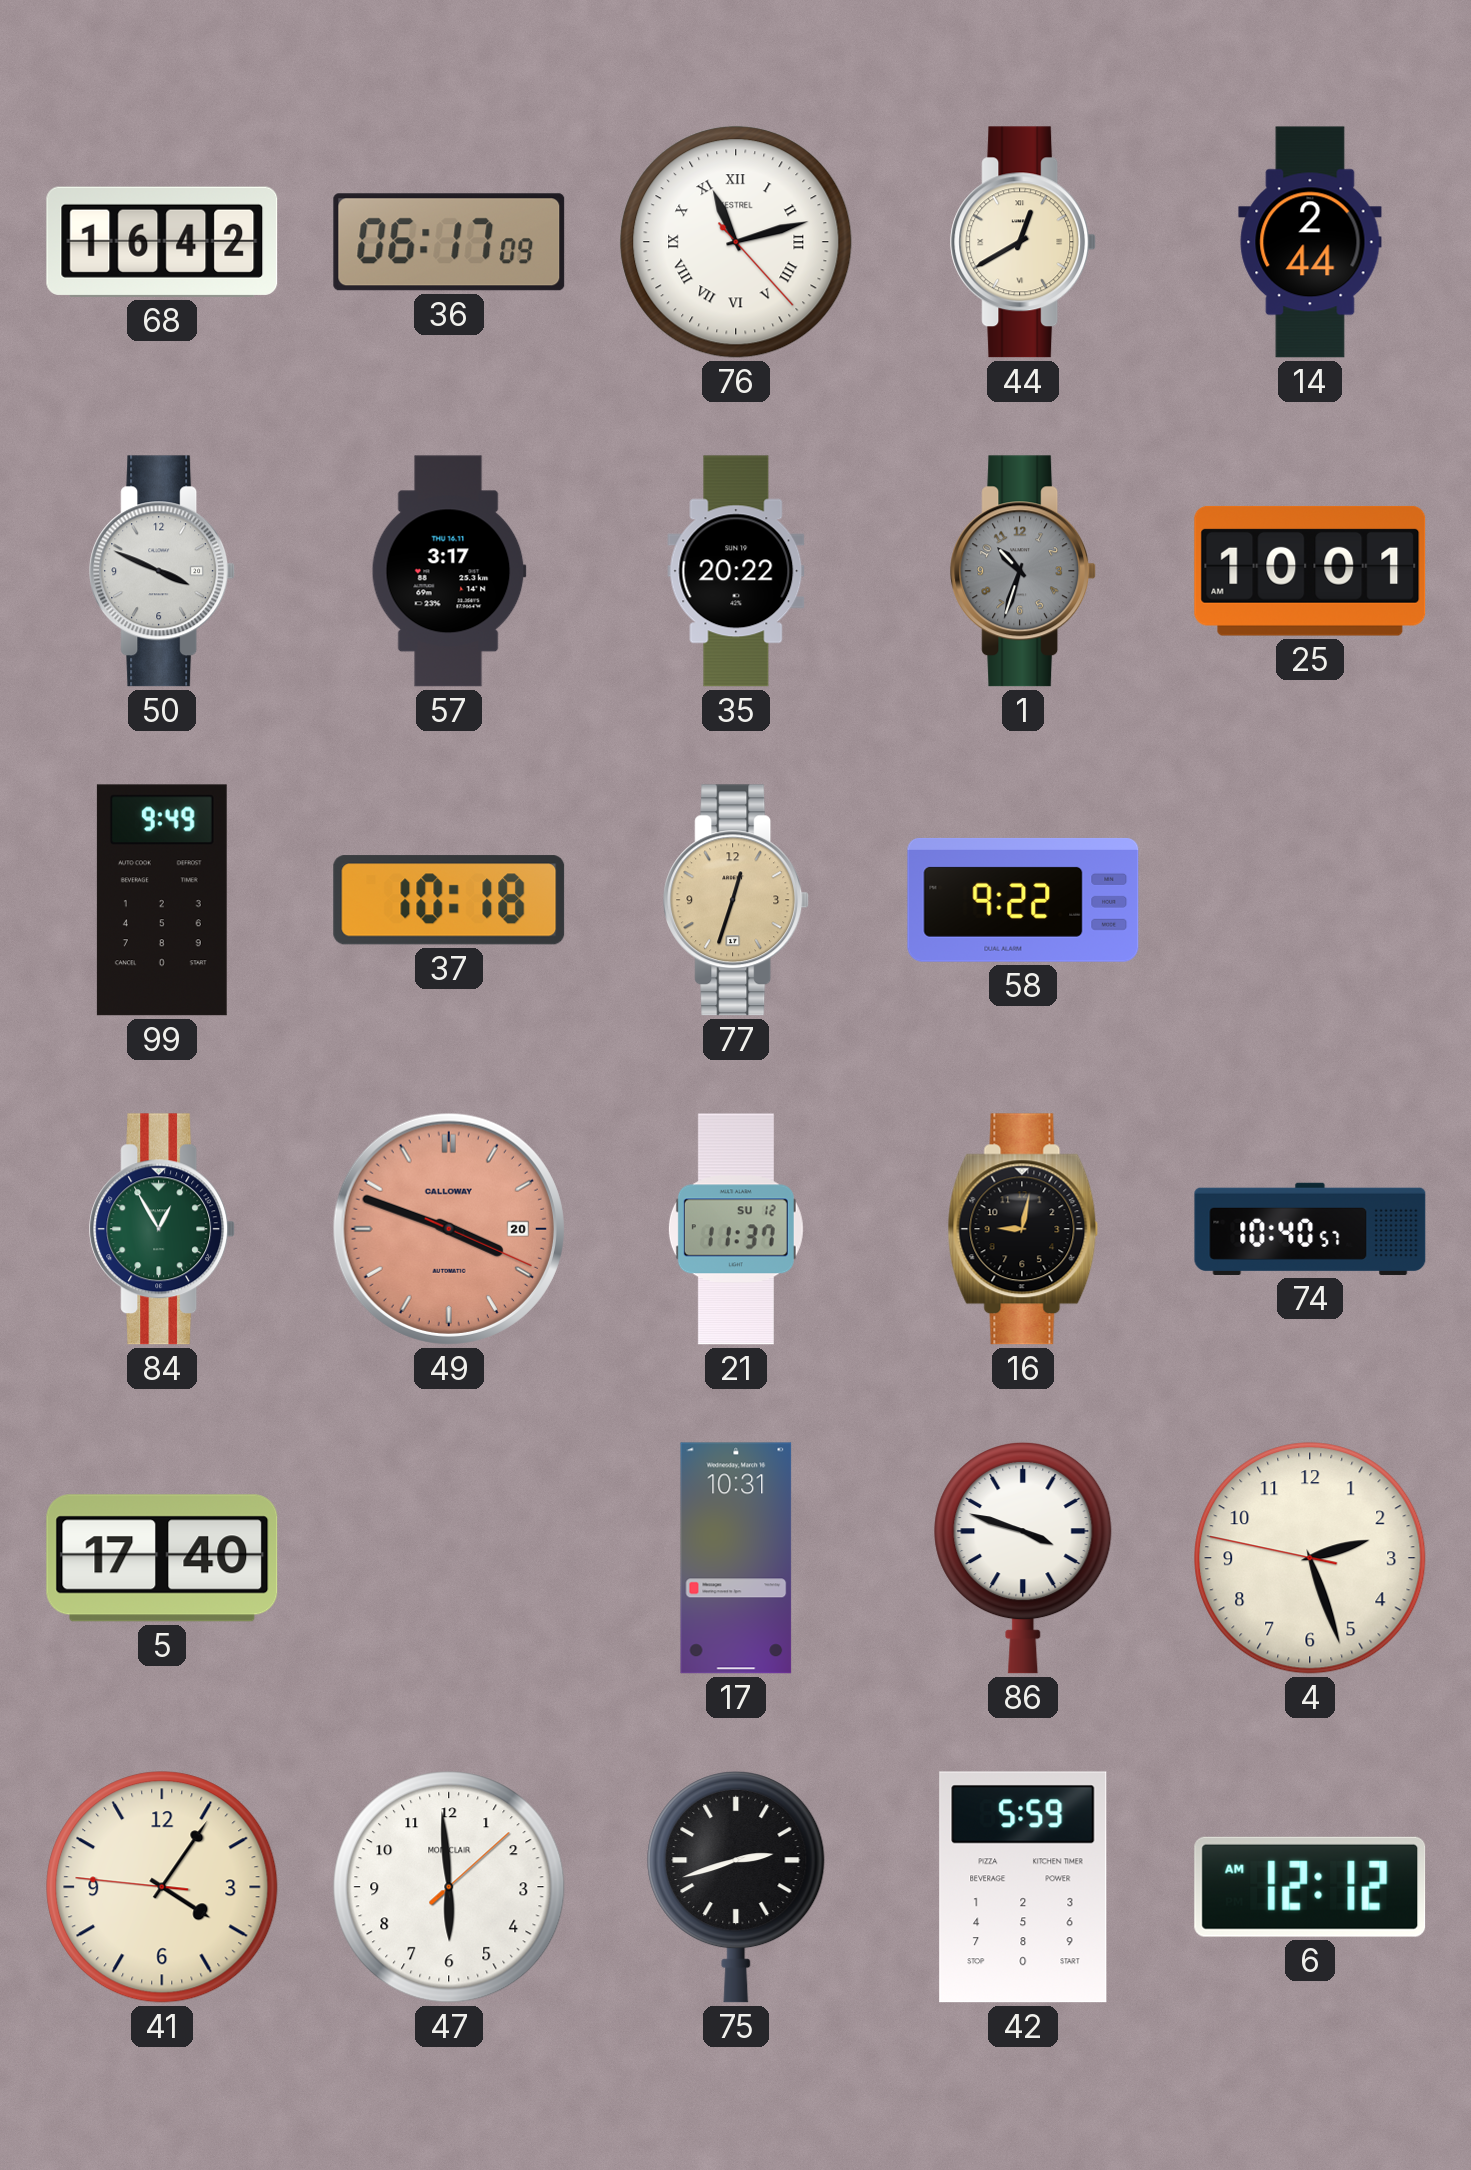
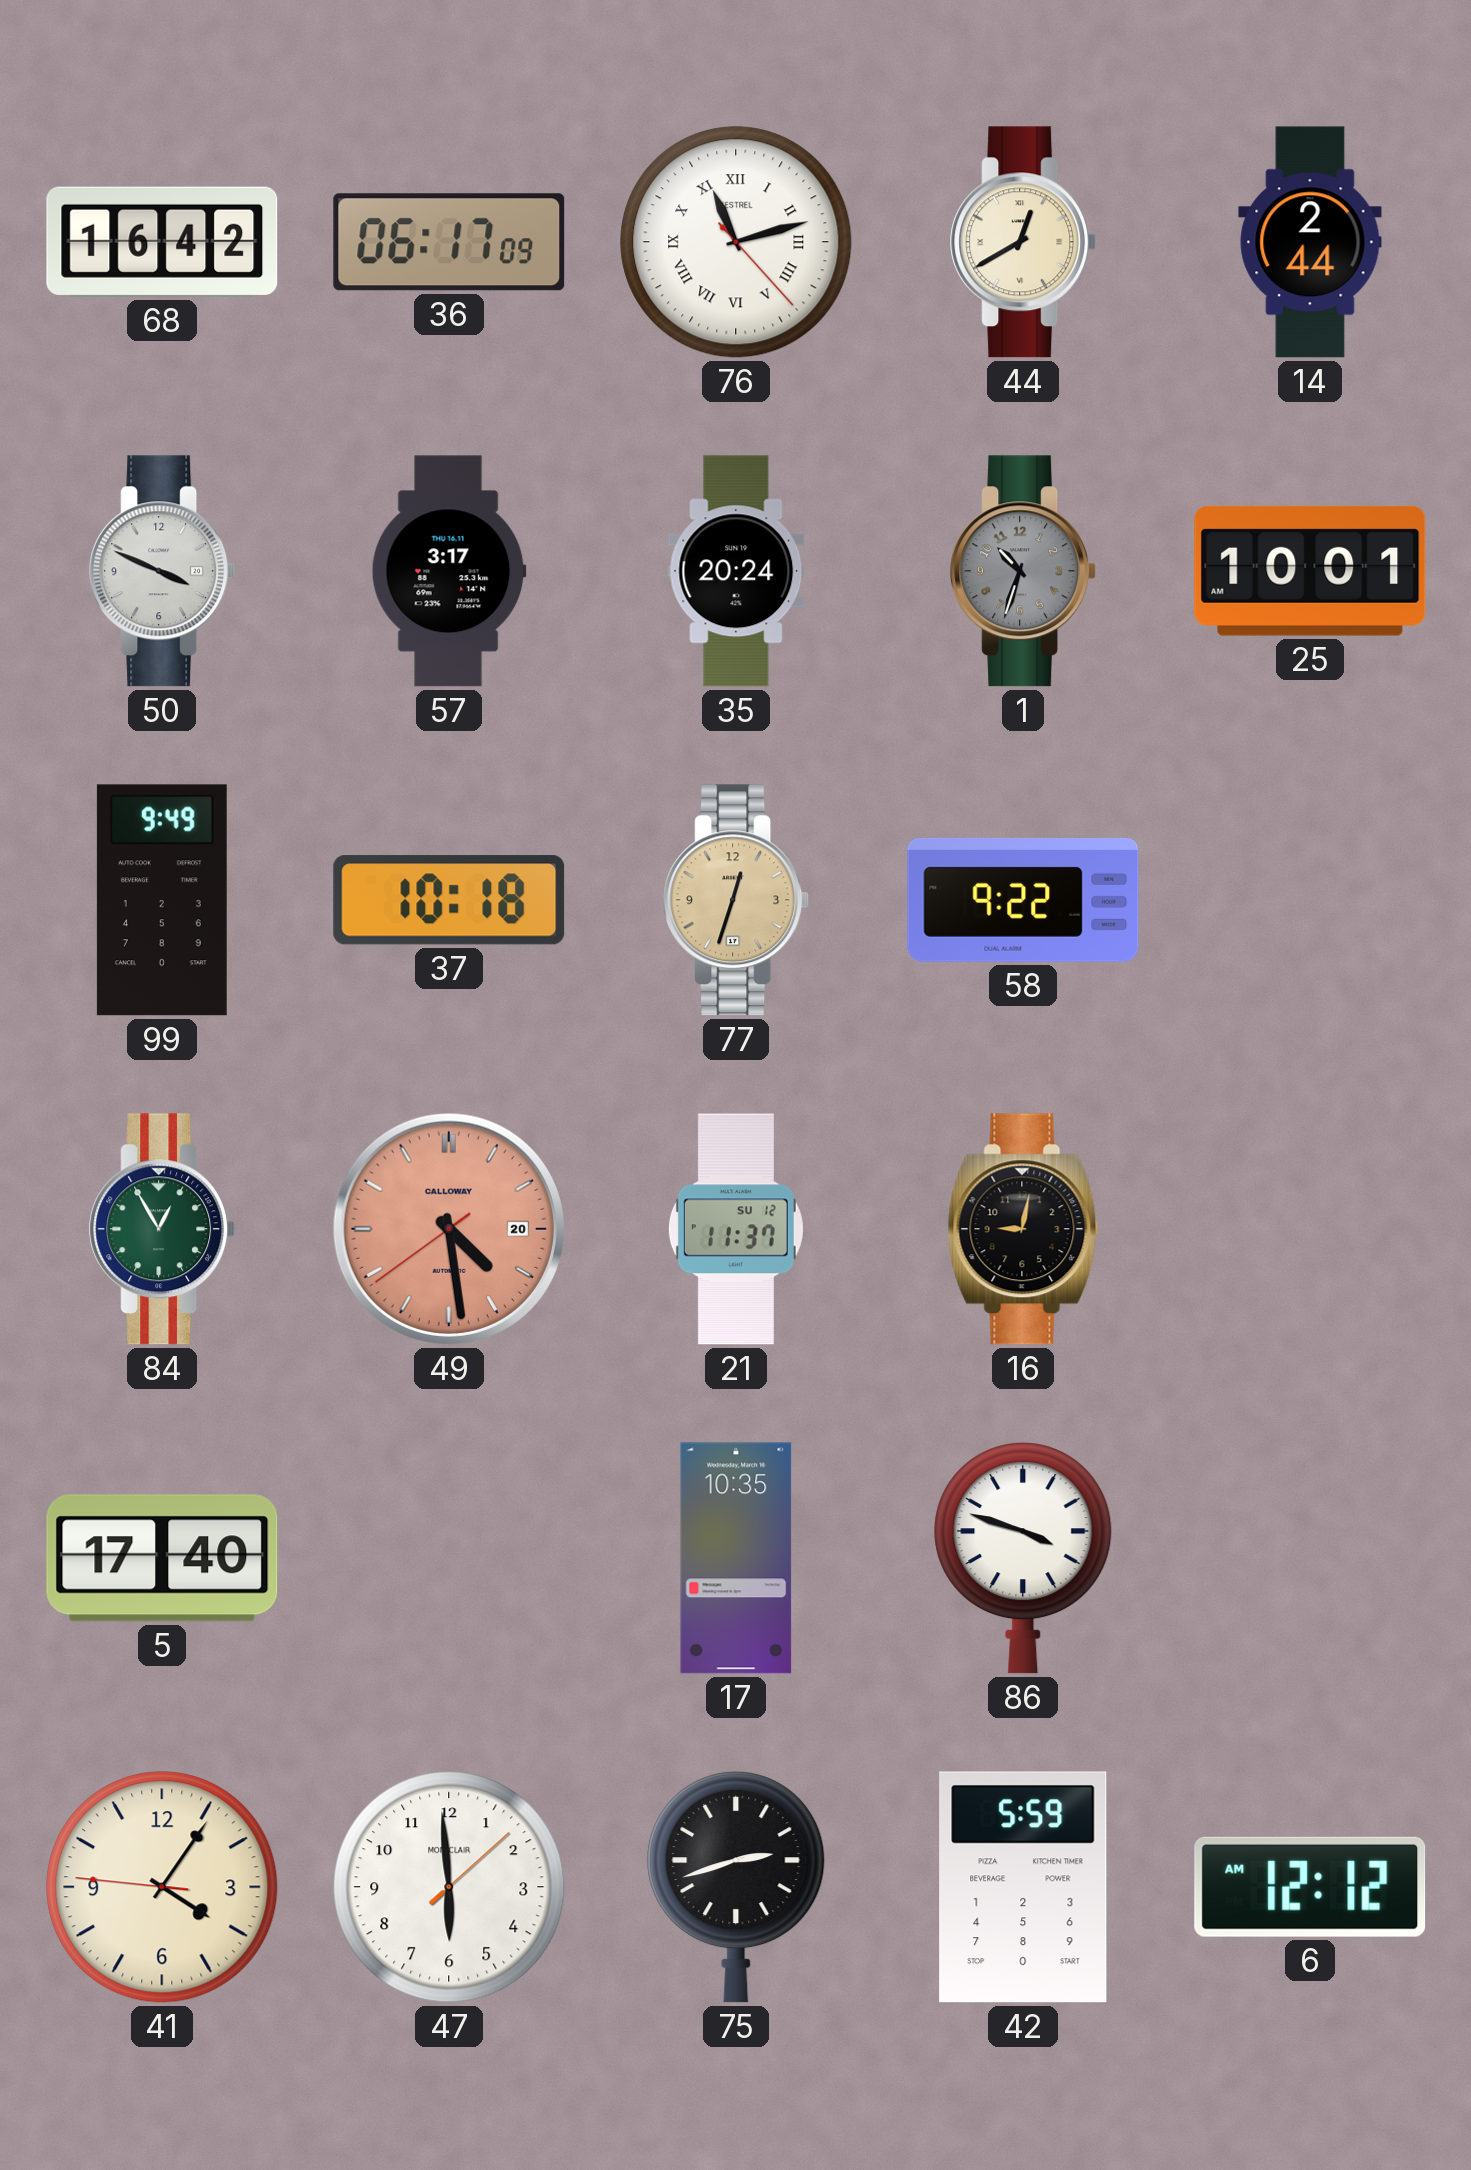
35: 20:22 -> 20:24
49: 3:48 -> 4:28
74: 10:40 -> none
17: 10:31 -> 10:35
4: 2:26 -> none
